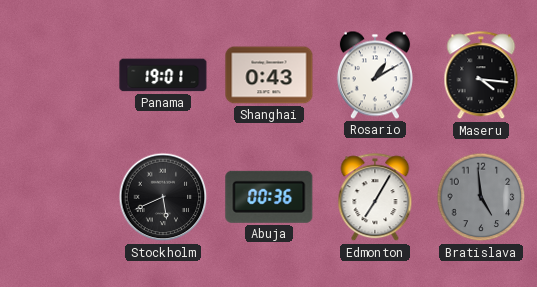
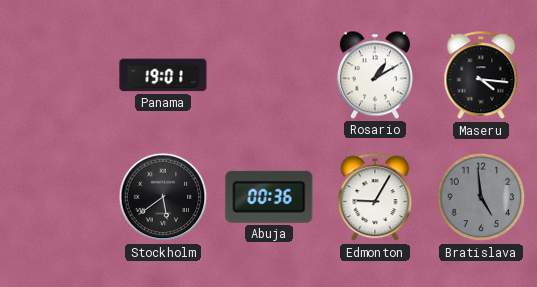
Shanghai: 0:43 -> none
Stockholm: 5:41 -> 5:39
Edmonton: 7:05 -> 9:05
